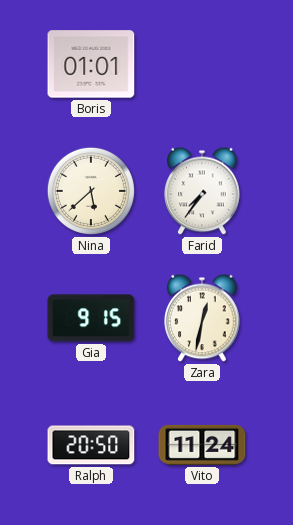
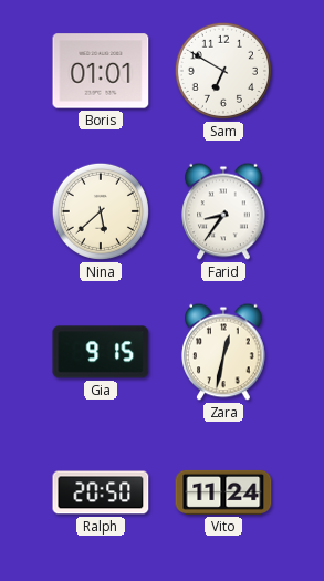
Sam: none -> 6:50
Farid: 7:36 -> 8:36
